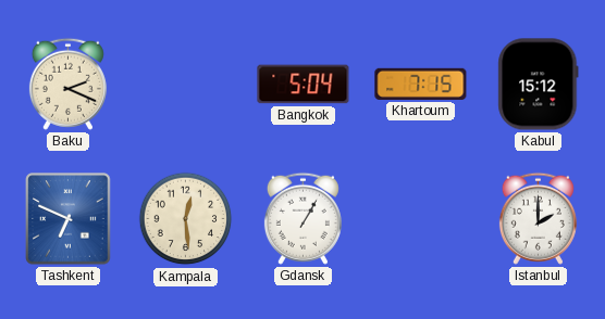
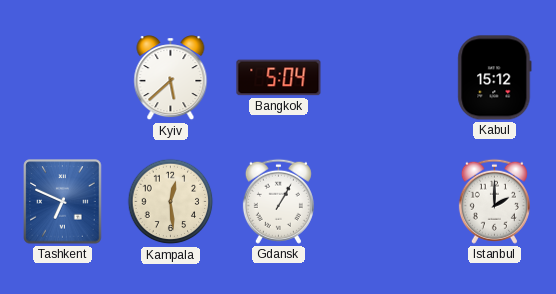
Baku: 2:19 -> none
Kyiv: none -> 5:38
Khartoum: 7:15 -> none
